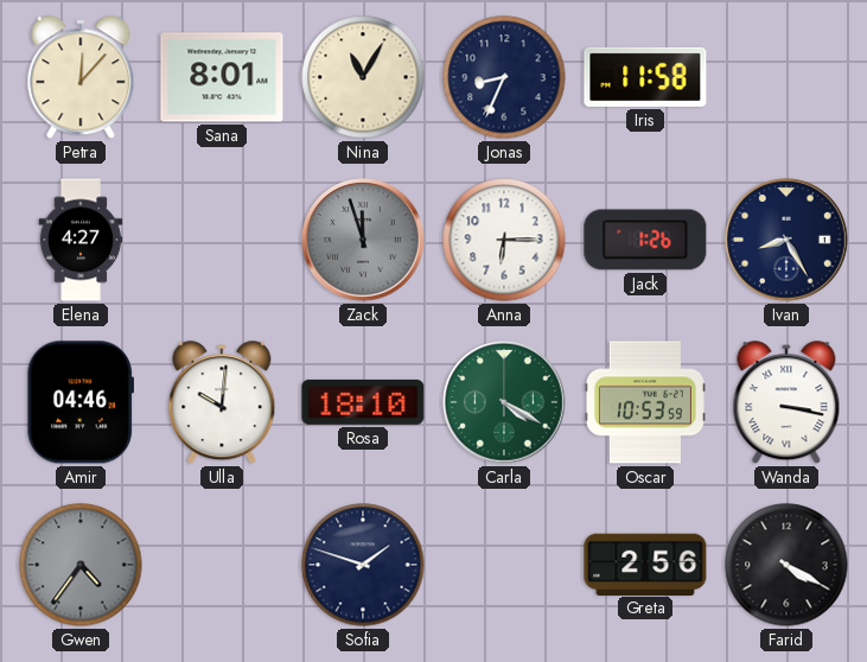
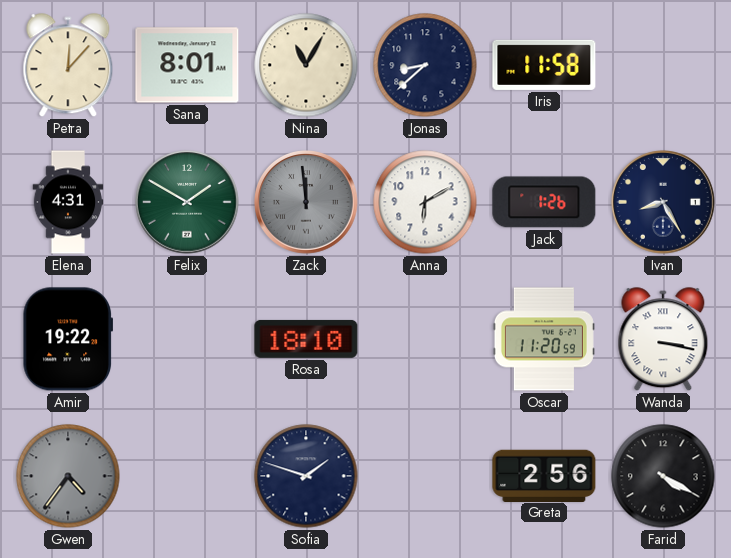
Jonas: 8:34 -> 8:38
Elena: 4:27 -> 4:31
Felix: none -> 1:50
Zack: 11:57 -> 11:59
Anna: 6:15 -> 6:10
Amir: 04:46 -> 19:22
Ulla: 10:01 -> none
Carla: 4:20 -> none
Oscar: 10:53 -> 11:20
